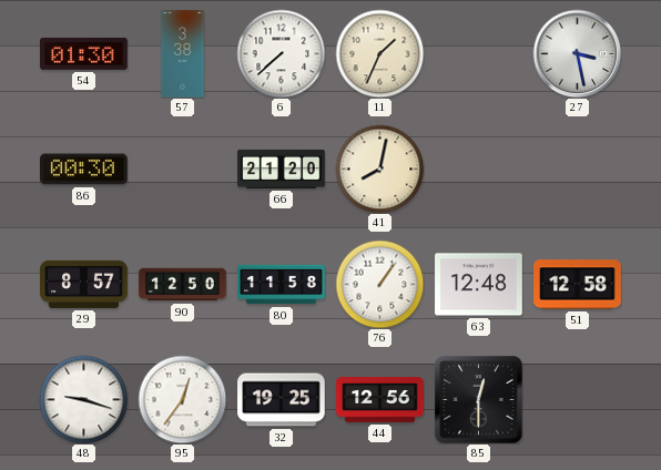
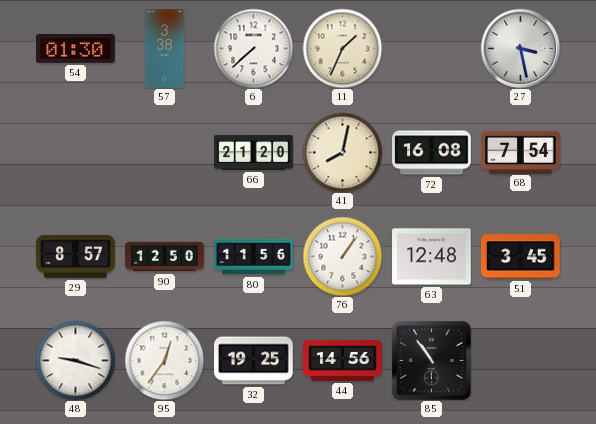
86: 00:30 -> none
72: none -> 16:08
68: none -> 7:54
80: 11:58 -> 11:56
51: 12:58 -> 3:45
44: 12:56 -> 14:56
85: 12:30 -> 10:54
